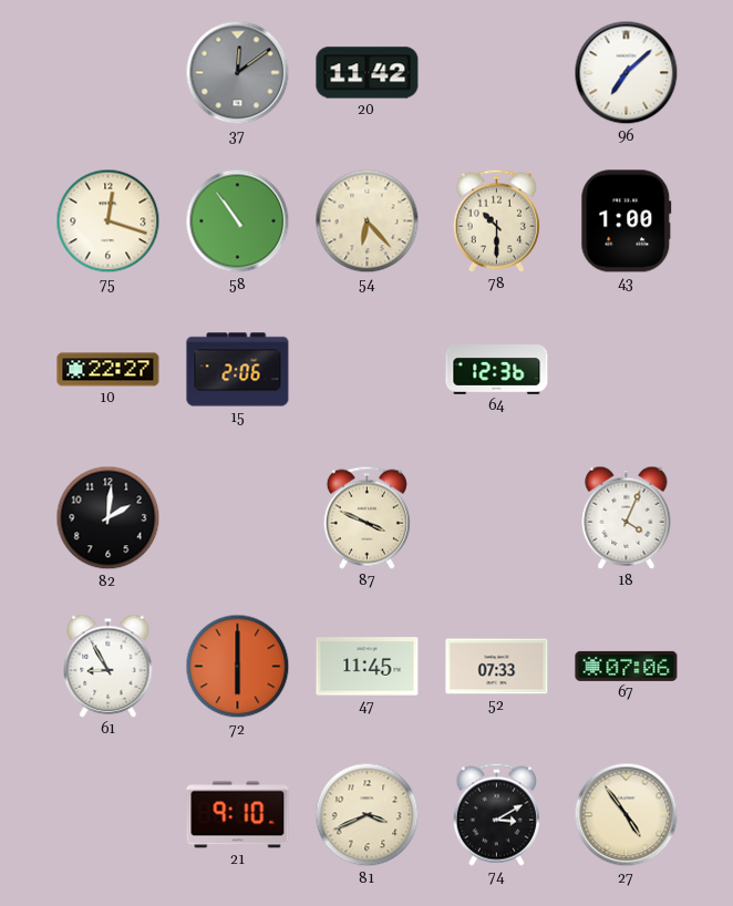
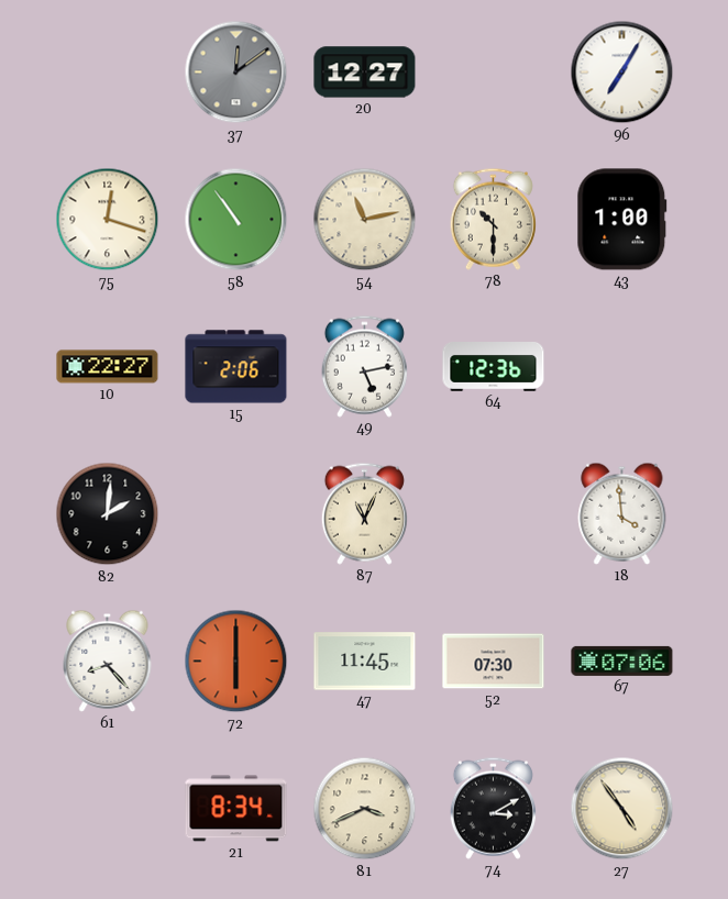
20: 11:42 -> 12:27
96: 7:08 -> 7:05
54: 6:23 -> 11:13
49: none -> 5:13
87: 3:49 -> 11:04
18: 4:04 -> 3:59
61: 8:55 -> 8:23
52: 07:33 -> 07:30
21: 9:10 -> 8:34
